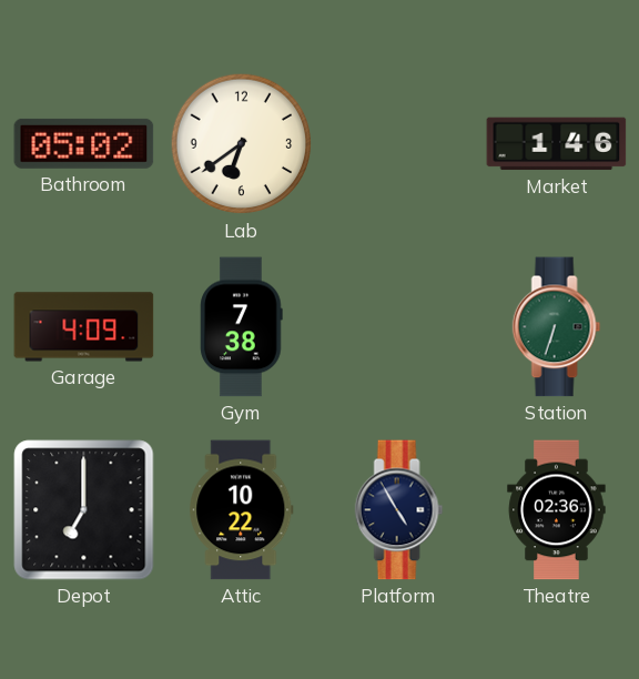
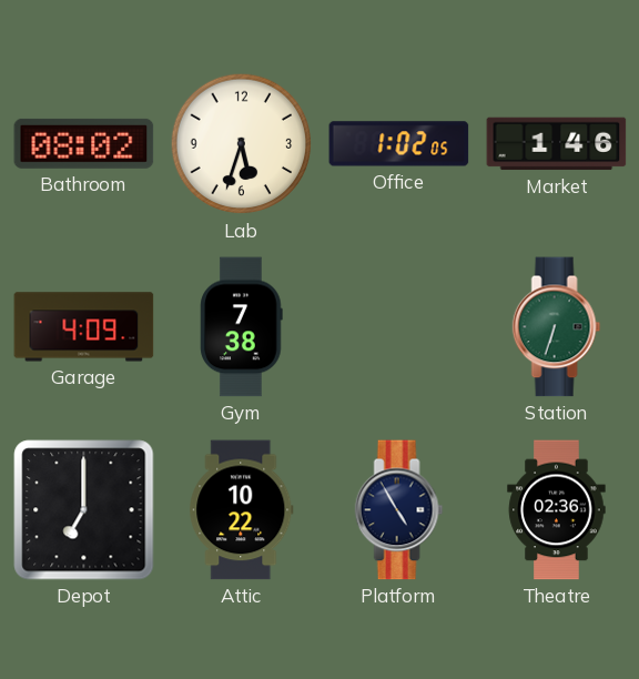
Bathroom: 05:02 -> 08:02
Lab: 6:39 -> 5:33
Office: none -> 1:02
